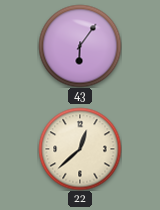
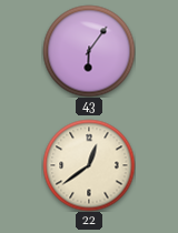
22: 12:38 -> 12:39
